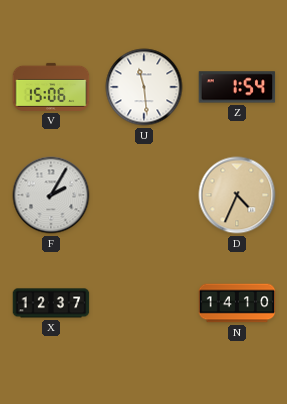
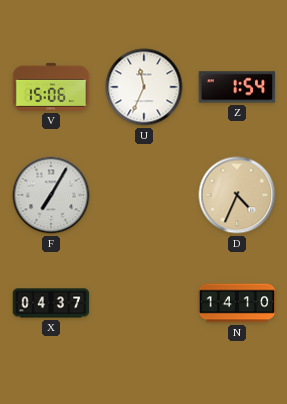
U: 11:29 -> 11:34
F: 2:05 -> 7:05
X: 12:37 -> 04:37
